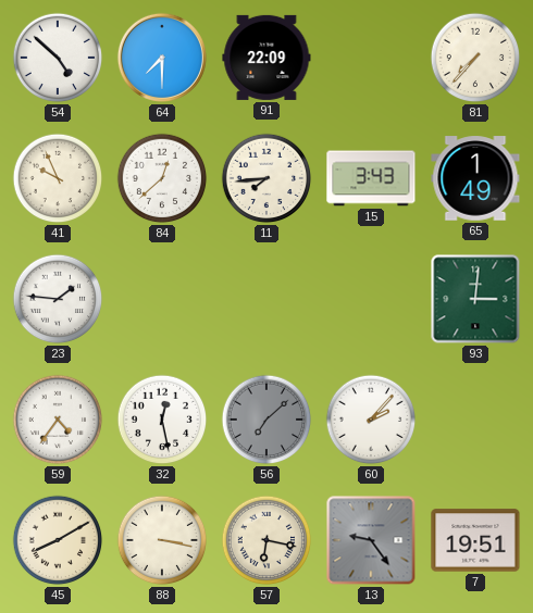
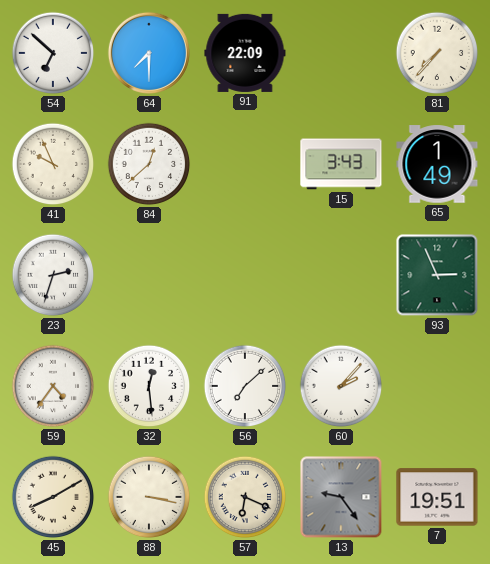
54: 4:52 -> 6:52
11: 7:44 -> none
23: 1:46 -> 2:33
93: 3:01 -> 2:56
32: 12:28 -> 12:29
56 dial: grey -> white
57: 6:17 -> 6:19
